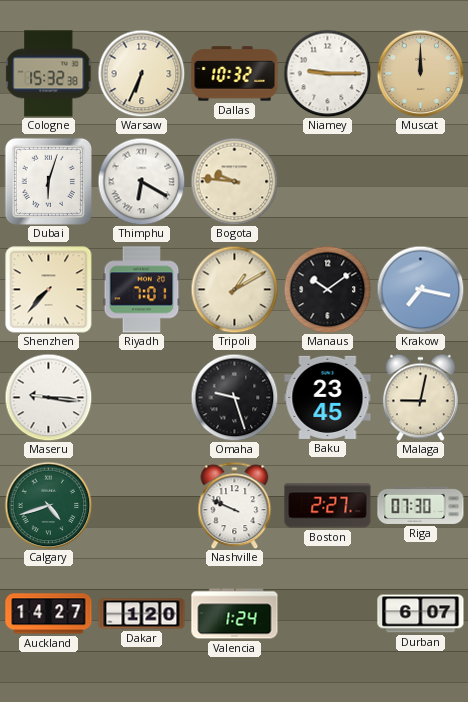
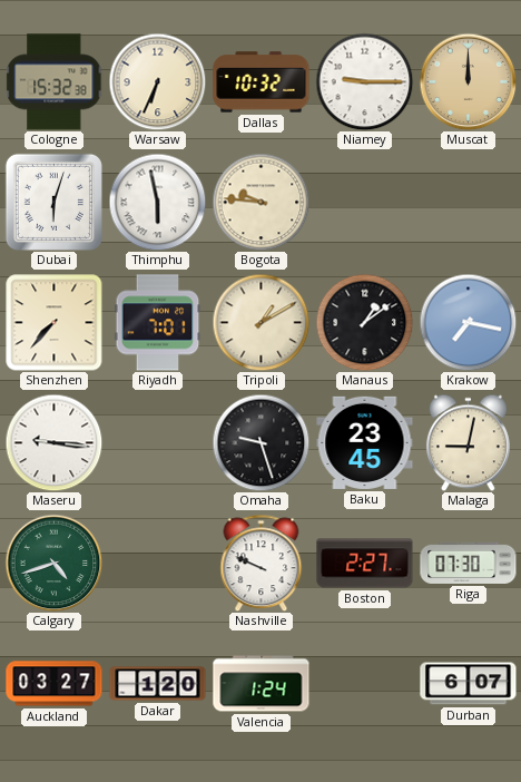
Thimphu: 6:20 -> 5:58
Manaus: 10:09 -> 1:09
Auckland: 14:27 -> 03:27
